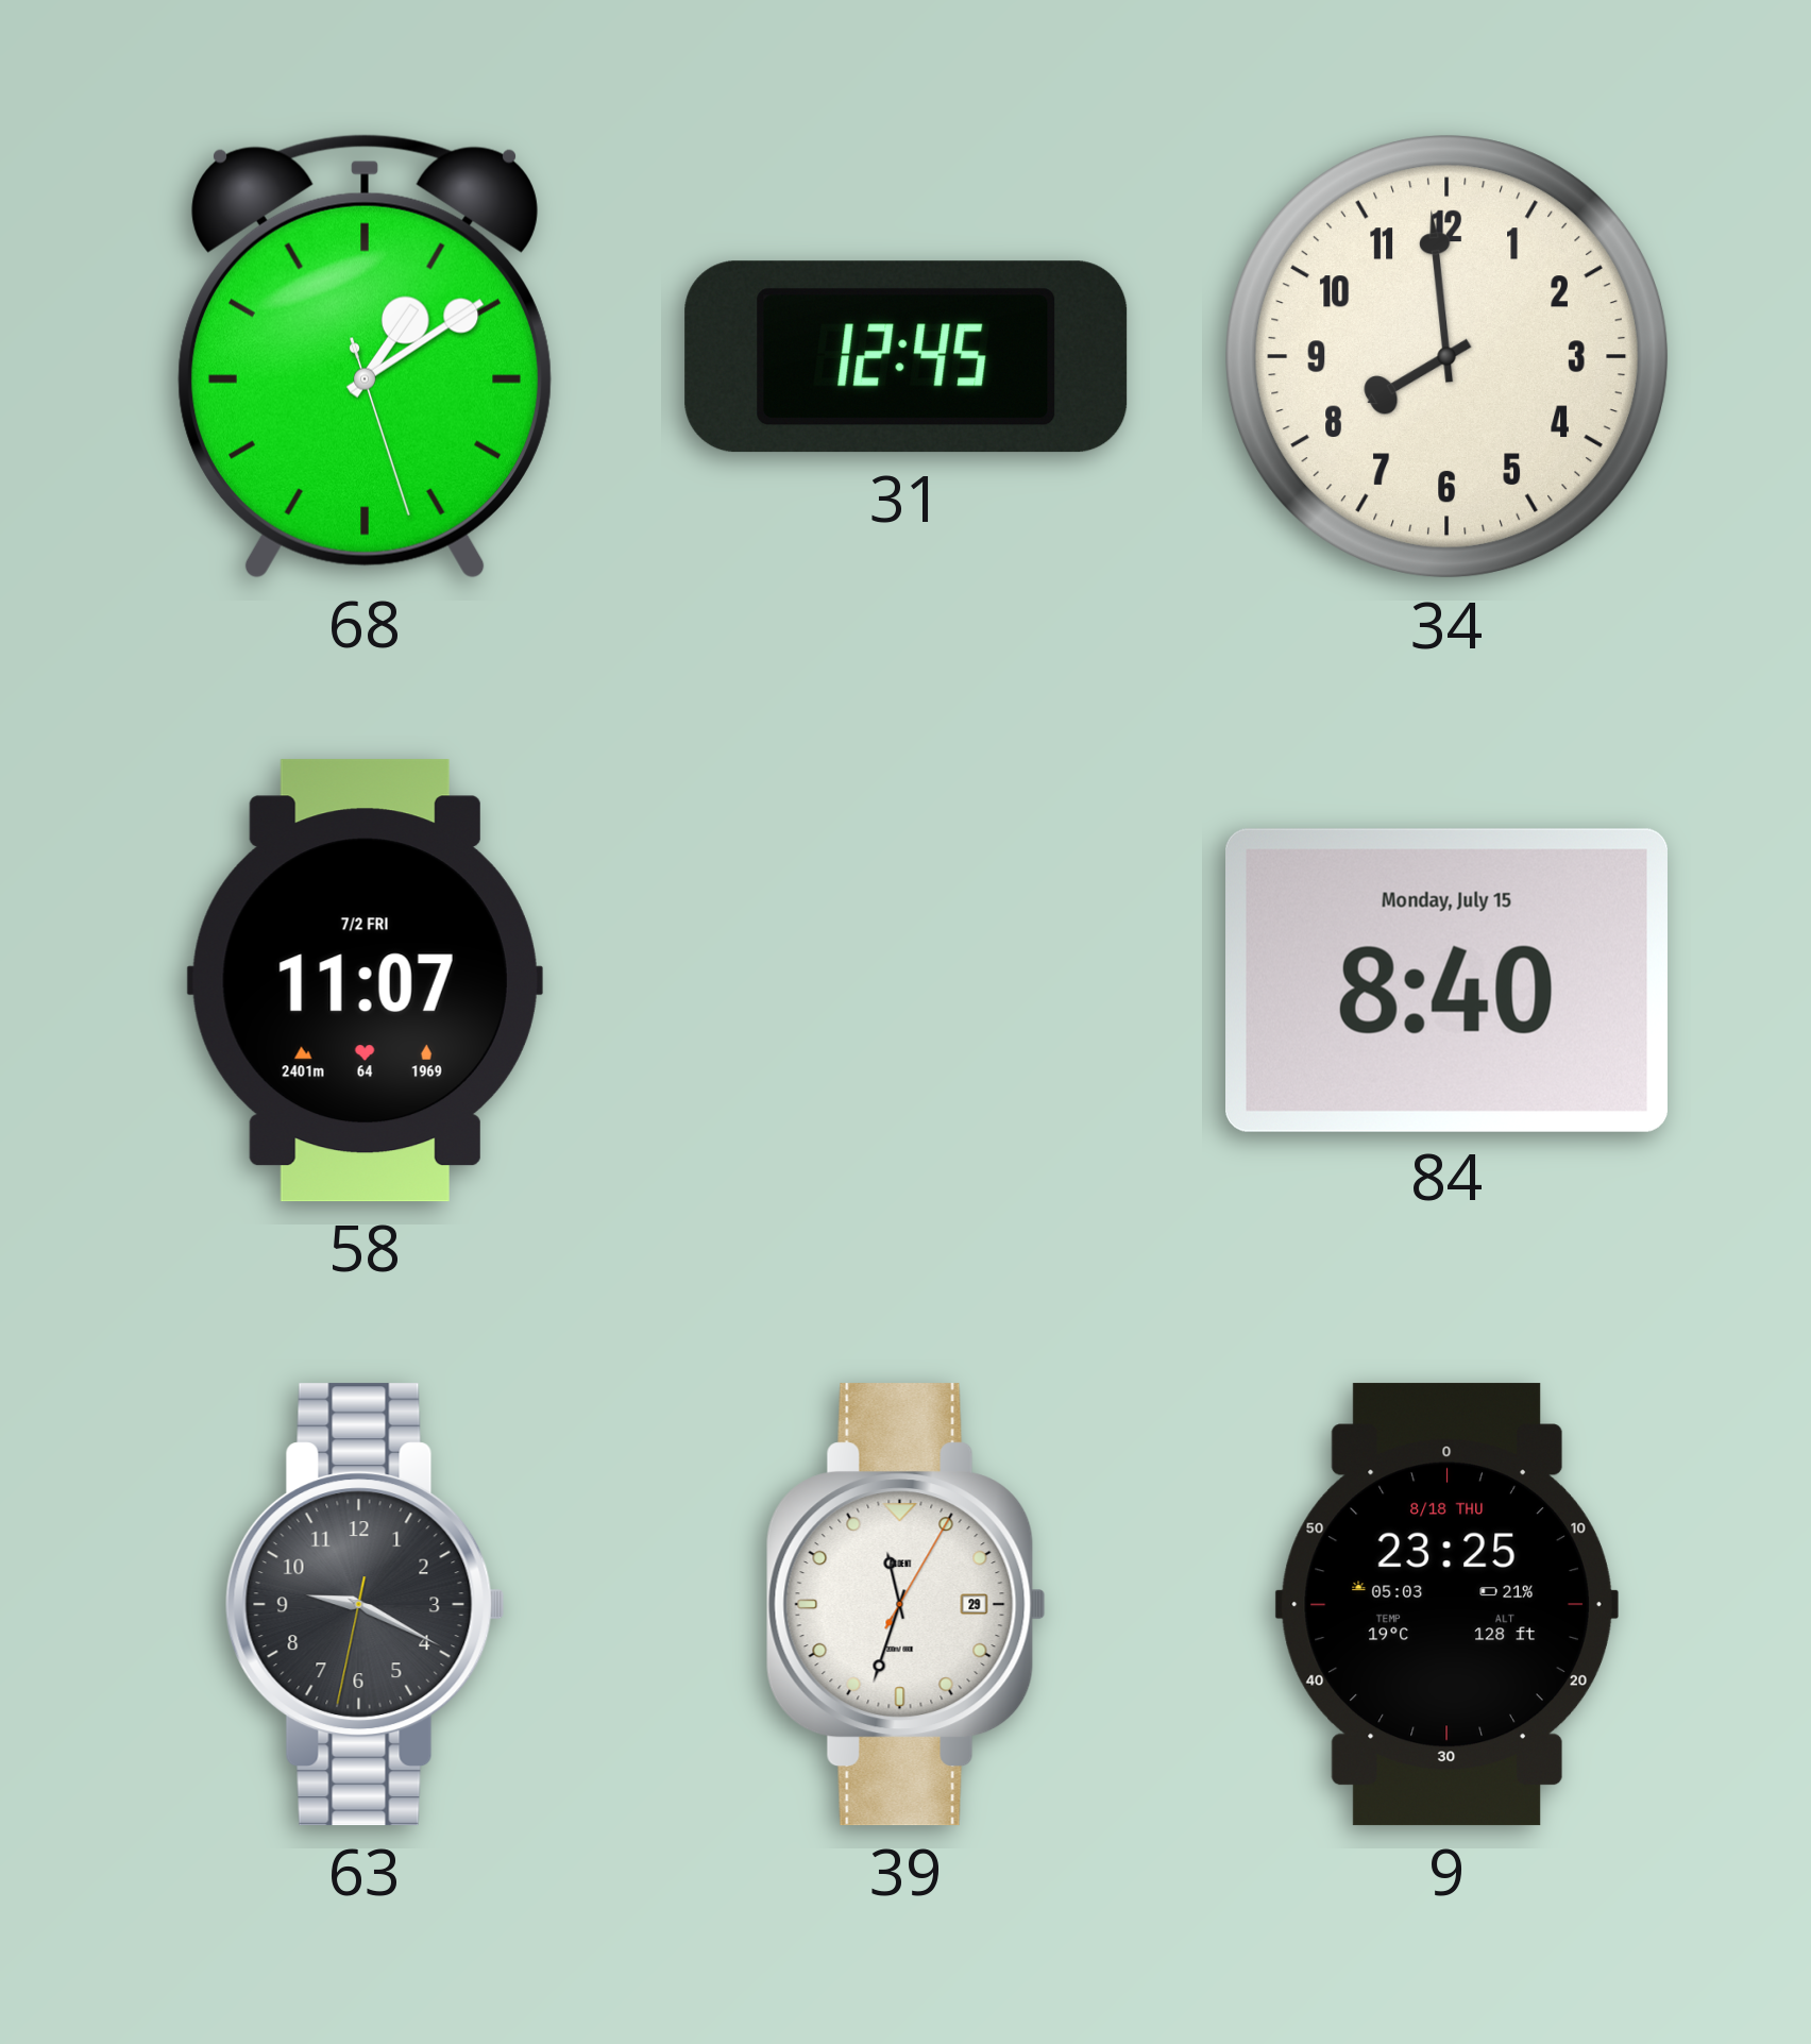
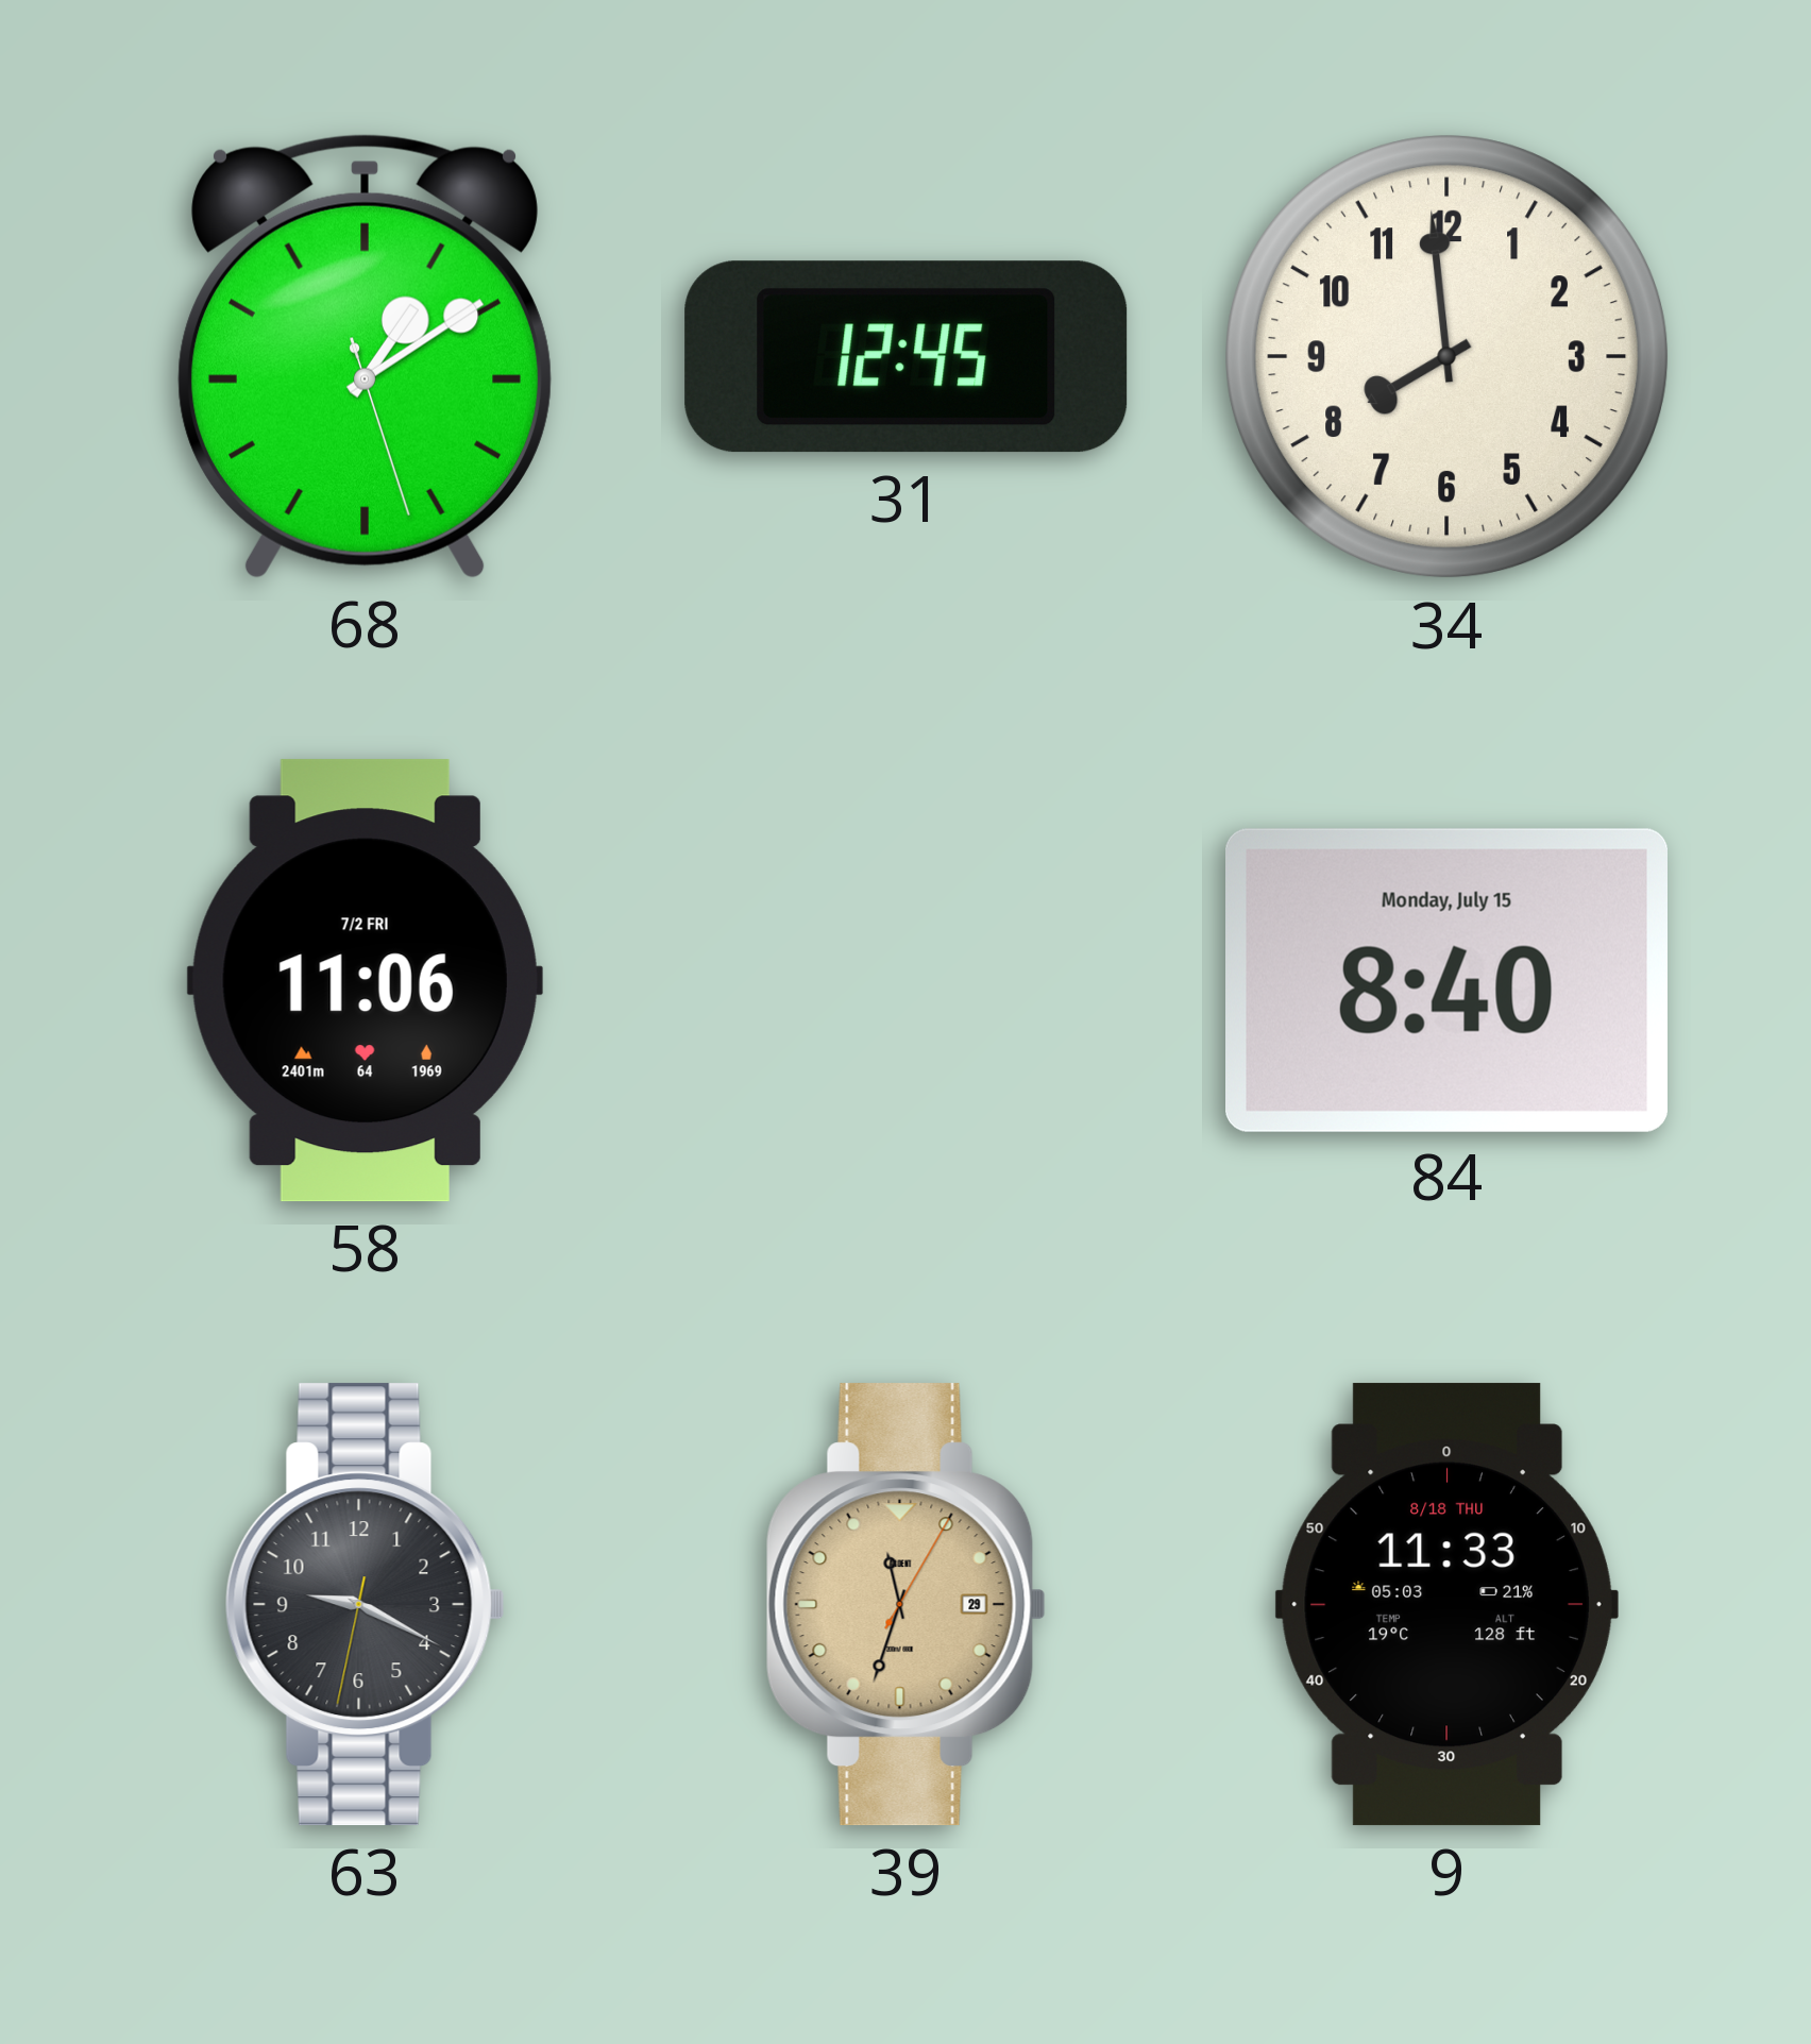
58: 11:07 -> 11:06
39 dial: white -> champagne
9: 23:25 -> 11:33
